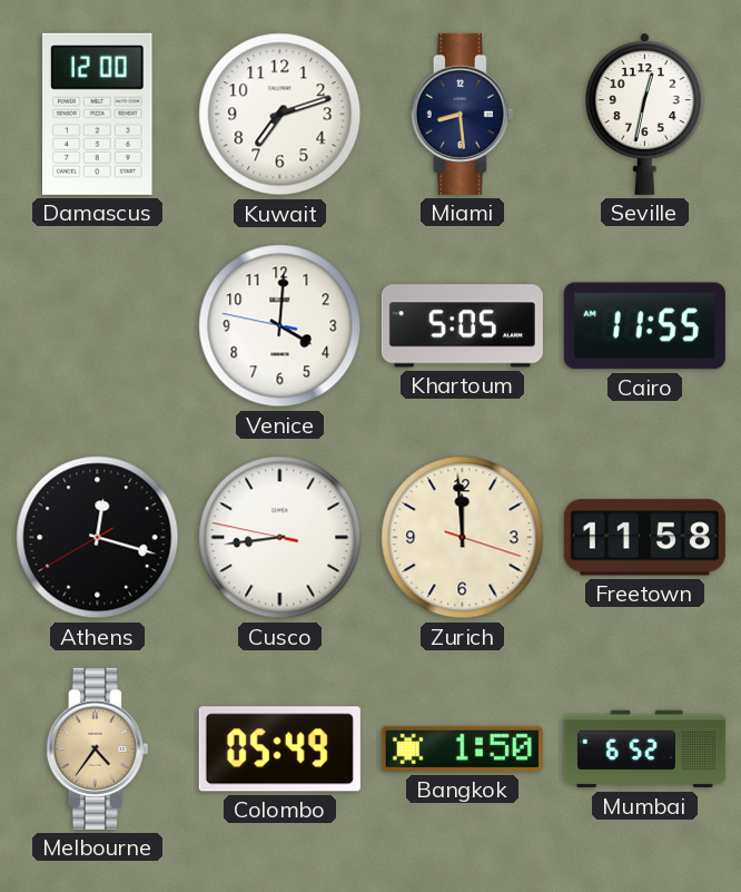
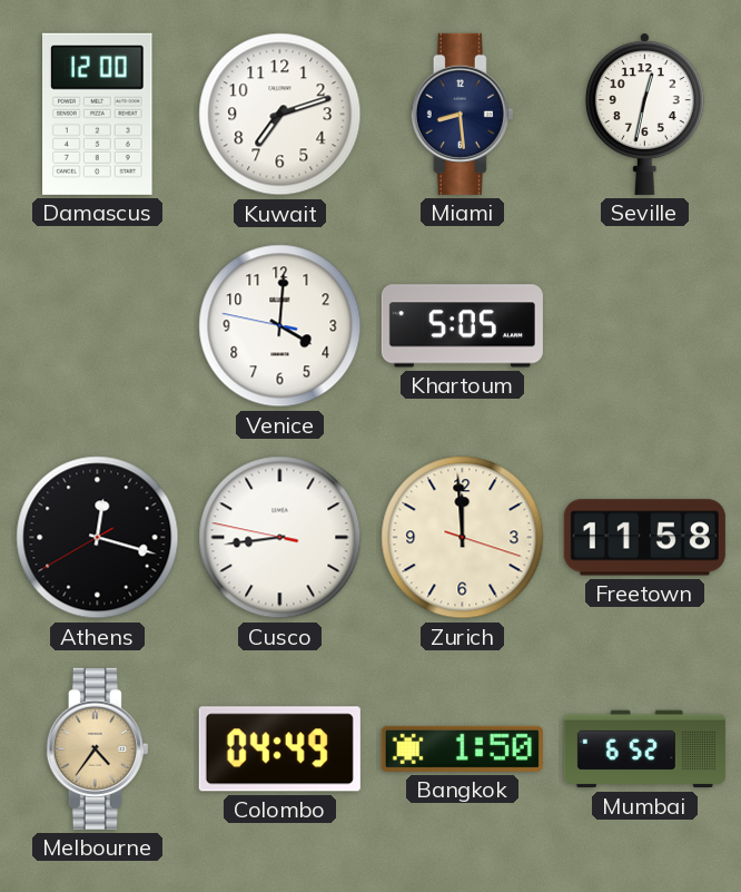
Cairo: 11:55 -> none
Colombo: 05:49 -> 04:49
